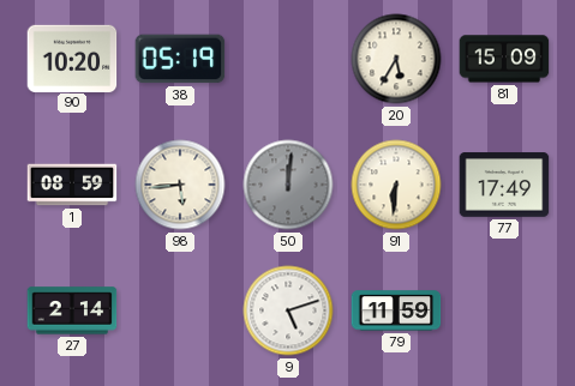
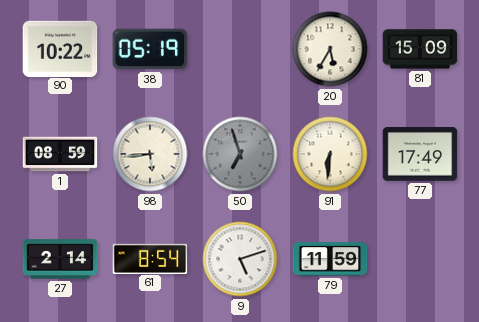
90: 10:20 -> 10:22
50: 12:01 -> 6:57
61: none -> 8:54
